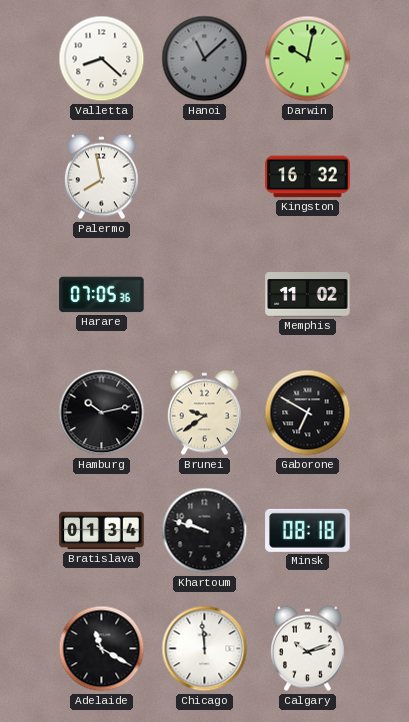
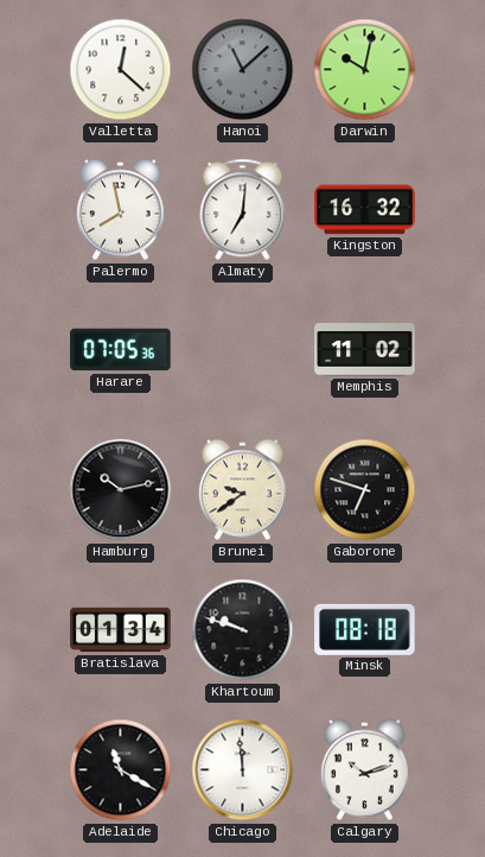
Valletta: 8:22 -> 12:22
Almaty: none -> 7:01
Gaborone: 6:50 -> 6:48
